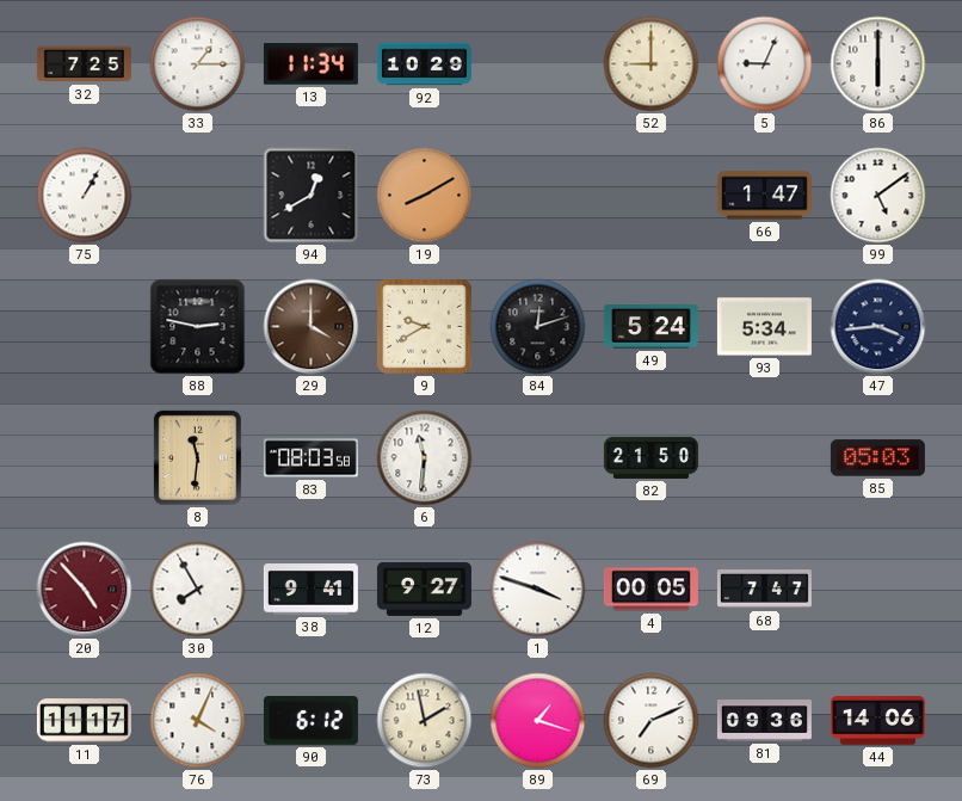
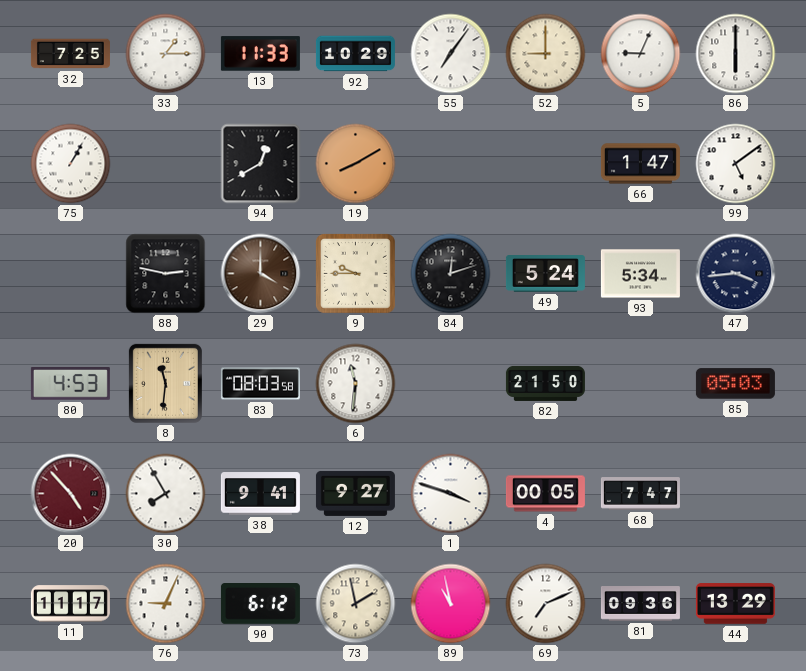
13: 11:34 -> 11:33
55: none -> 7:06
9: 9:40 -> 9:45
80: none -> 4:53
76: 4:04 -> 9:04
89: 1:18 -> 10:58
44: 14:06 -> 13:29
